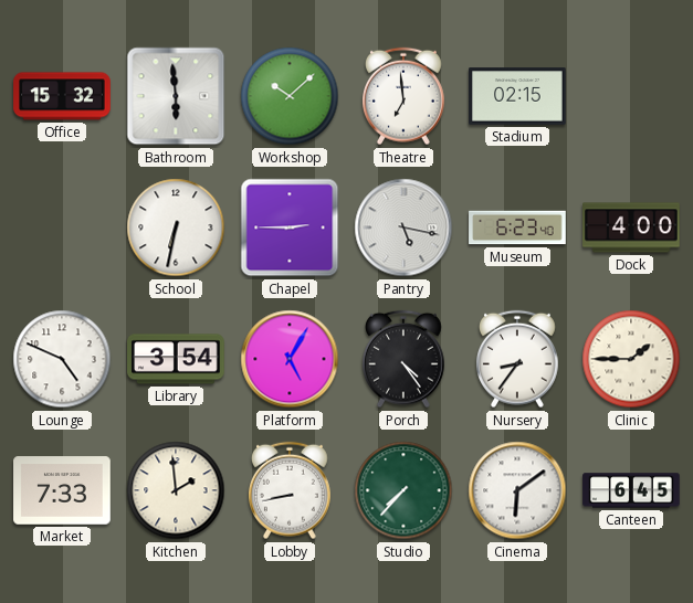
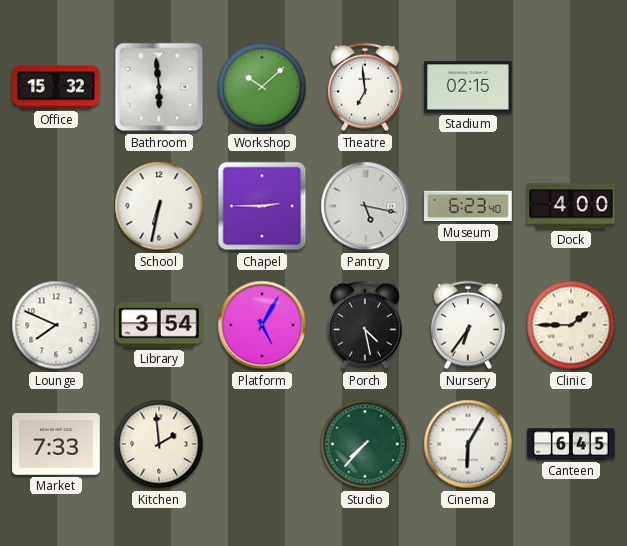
Lounge: 4:49 -> 7:49
Porch: 4:24 -> 4:28
Nursery: 8:36 -> 6:36
Lobby: 8:43 -> none
Cinema: 6:09 -> 6:05
